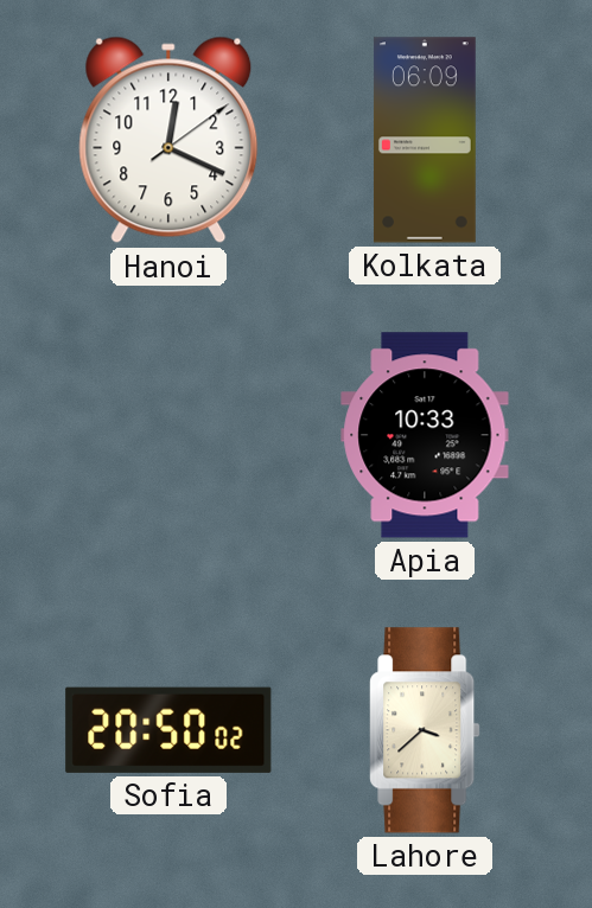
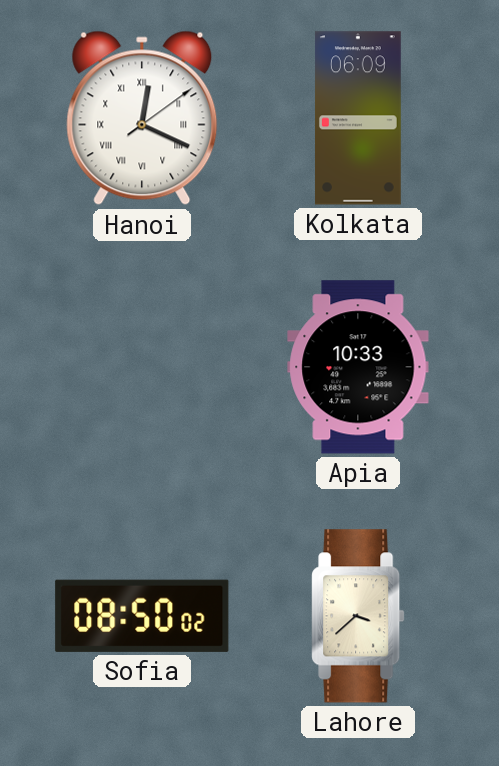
Hanoi numerals: Arabic -> Roman
Sofia: 20:50 -> 08:50
